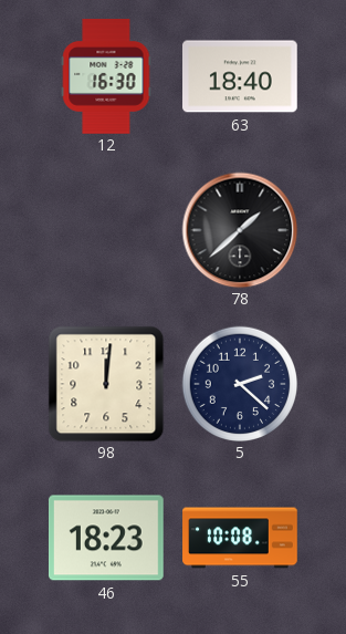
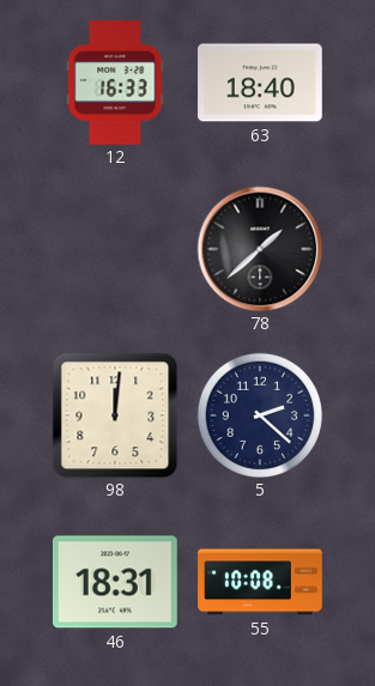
12: 16:30 -> 16:33
46: 18:23 -> 18:31
